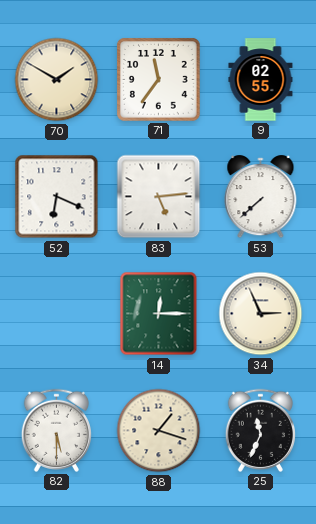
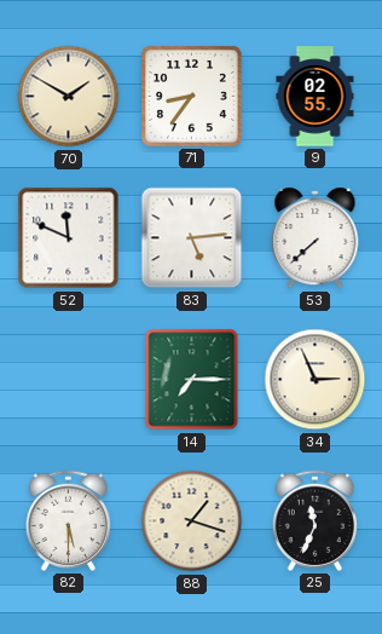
71: 11:36 -> 8:36
52: 6:19 -> 11:49
14: 12:15 -> 7:15
